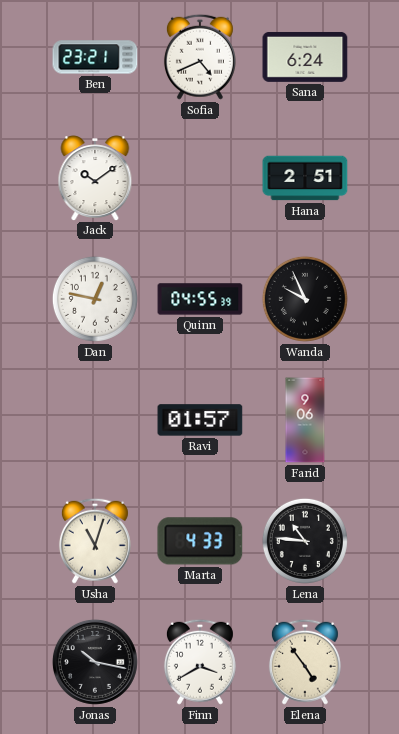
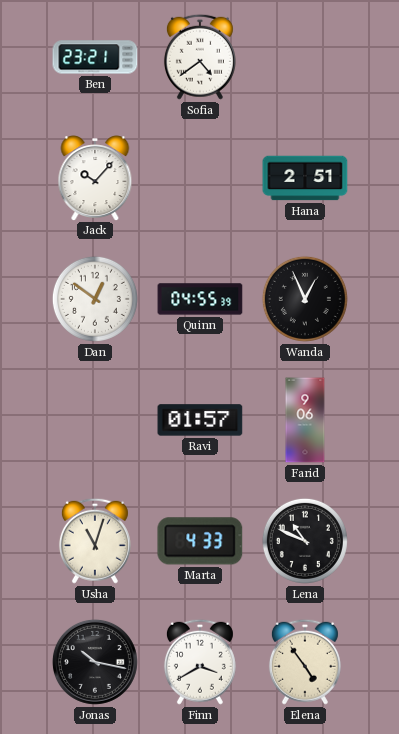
Sofia: 4:41 -> 4:39
Sana: 6:24 -> none
Jack: 10:09 -> 10:07
Dan: 12:47 -> 12:51
Wanda: 9:56 -> 12:56
Lena: 10:46 -> 10:49
